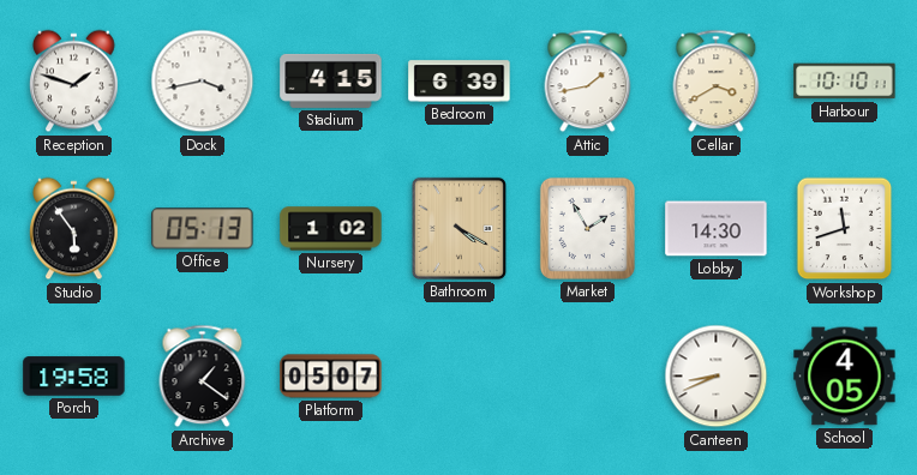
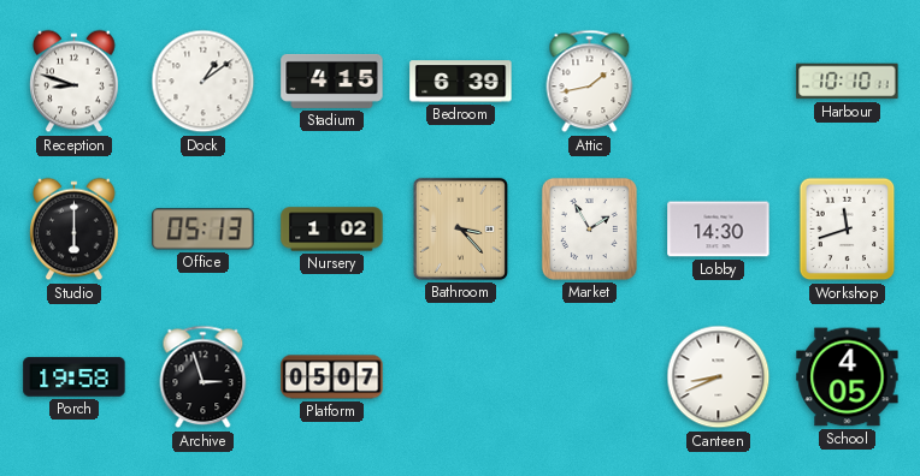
Reception: 1:48 -> 8:48
Dock: 3:43 -> 1:09
Cellar: 3:40 -> none
Studio: 5:54 -> 6:00
Bathroom: 4:20 -> 3:23
Archive: 1:21 -> 2:57
